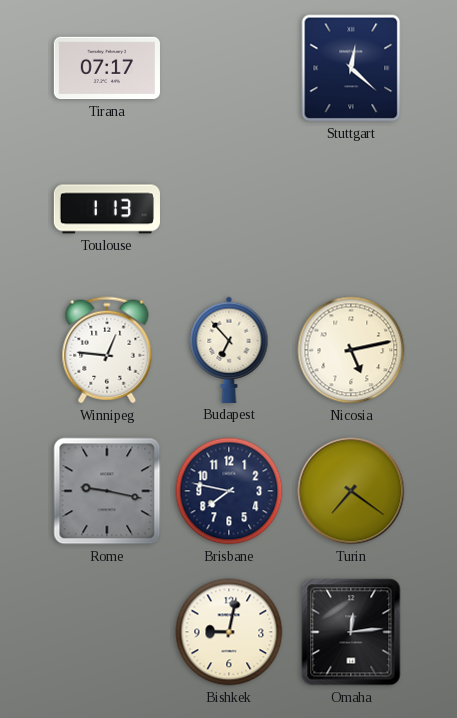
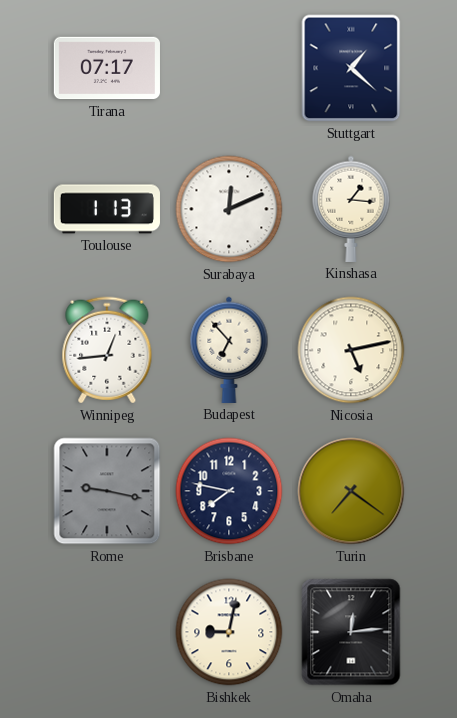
Stuttgart: 12:22 -> 1:22
Surabaya: none -> 12:11
Kinshasa: none -> 1:16
Winnipeg: 12:46 -> 12:44
